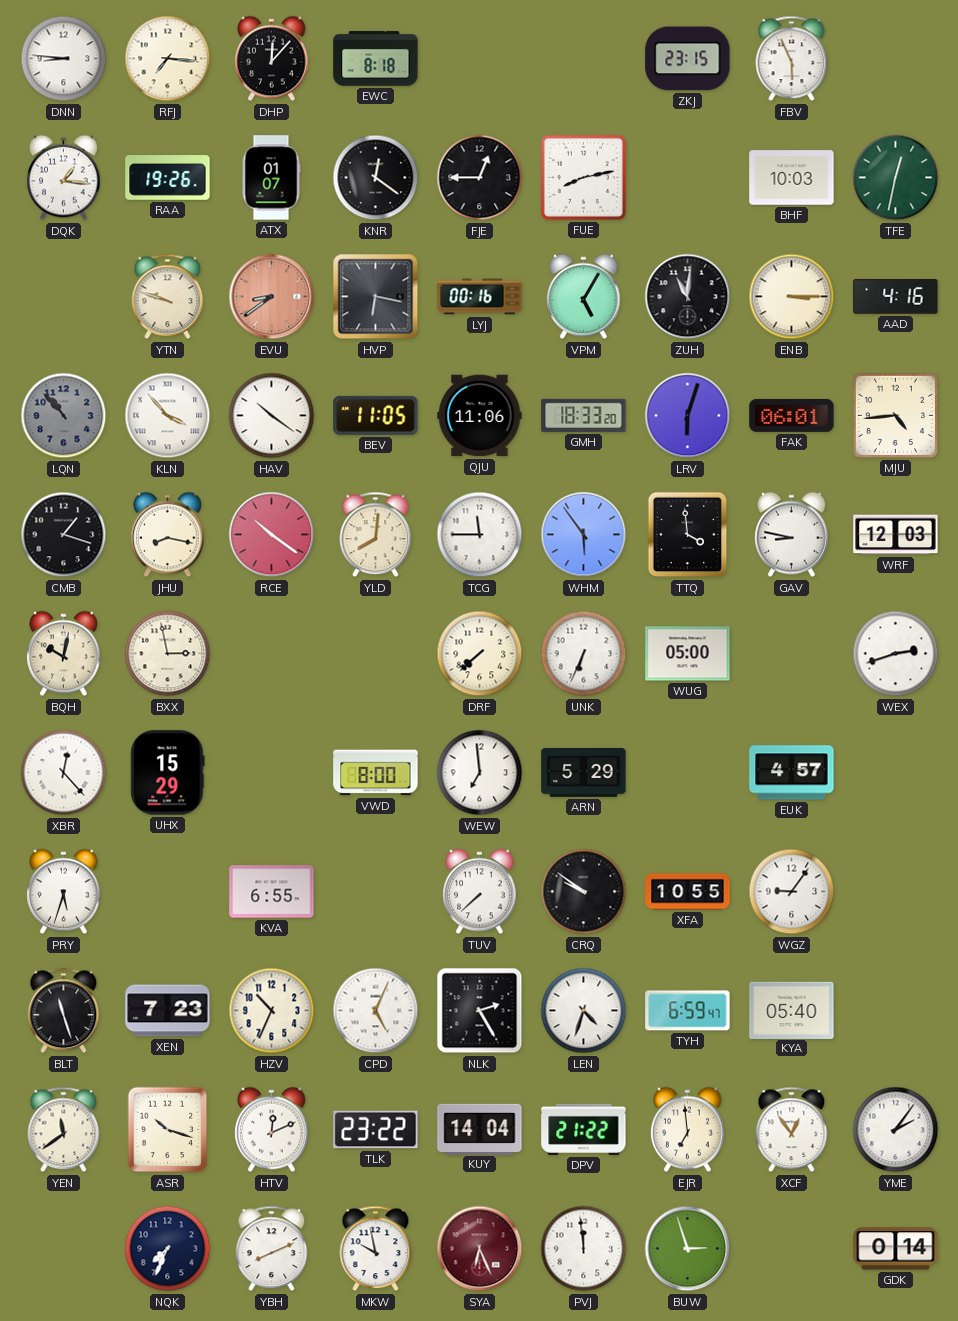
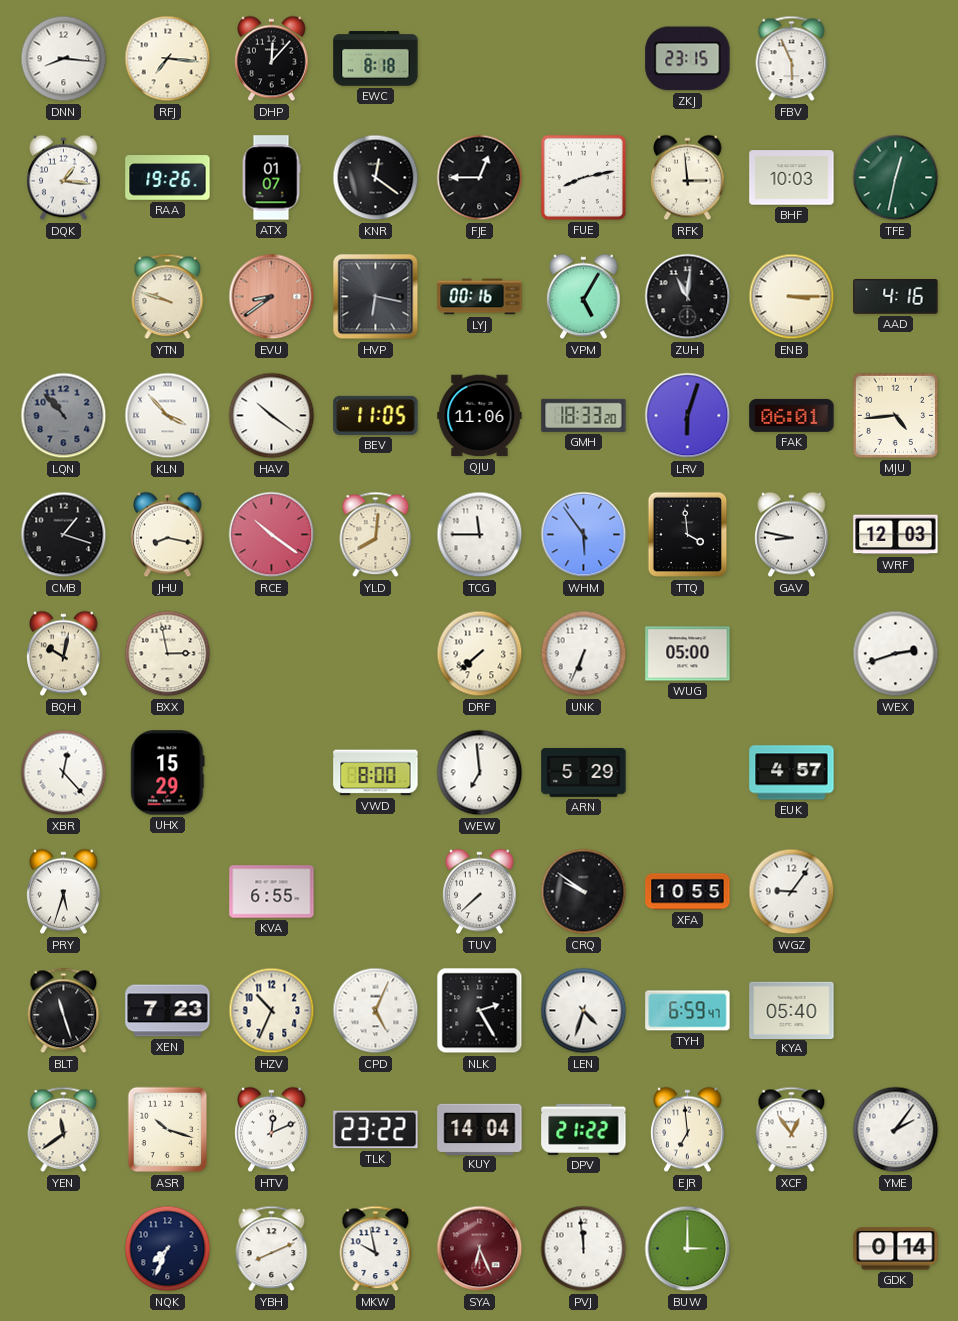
DNN: 8:46 -> 8:16
RFK: none -> 2:59
BUW: 2:57 -> 3:00
